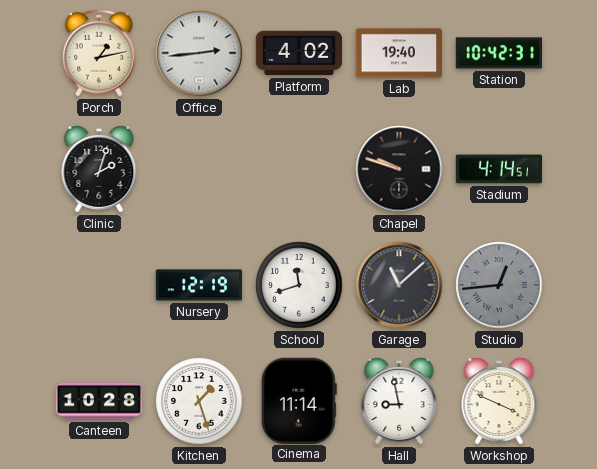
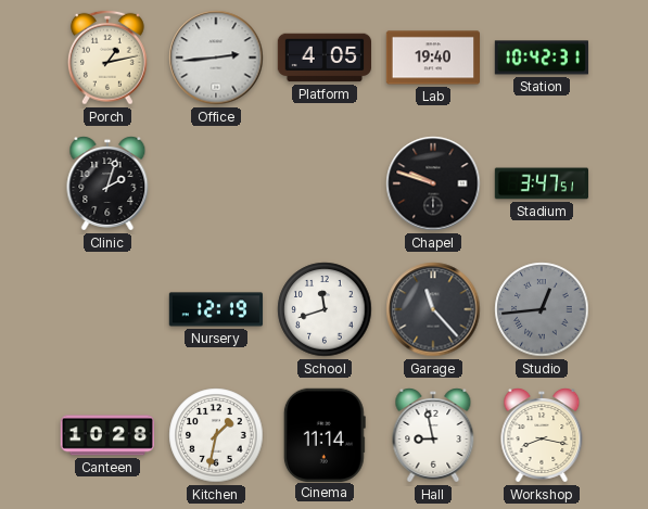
Platform: 4:02 -> 4:05
Stadium: 4:14 -> 3:47
Garage: 11:08 -> 11:23
Kitchen: 1:27 -> 1:32
Workshop: 3:49 -> 8:17
